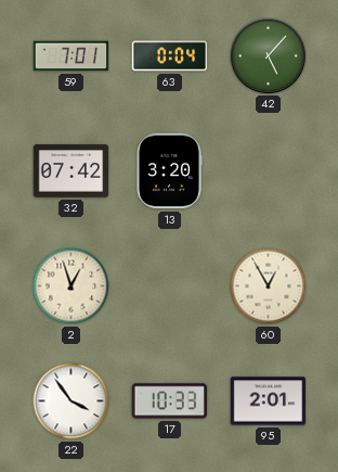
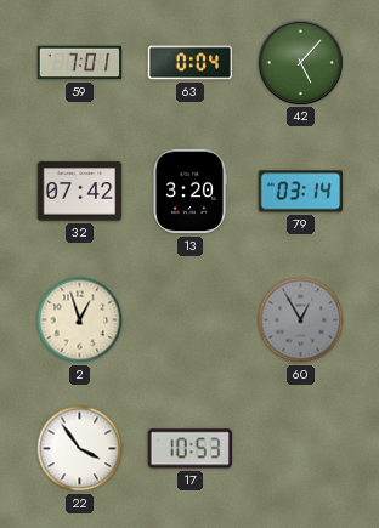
79: none -> 03:14
60 dial: cream -> grey
17: 10:33 -> 10:53
95: 2:01 -> none
